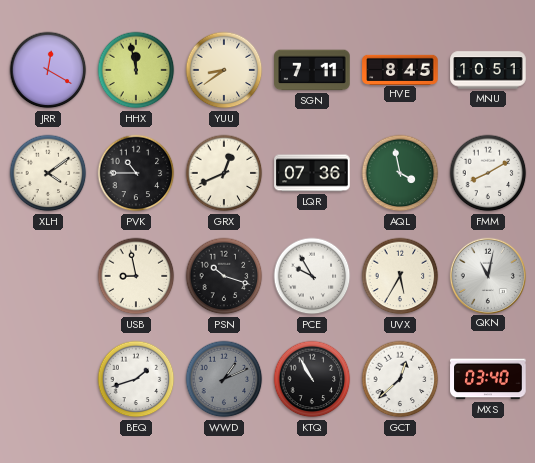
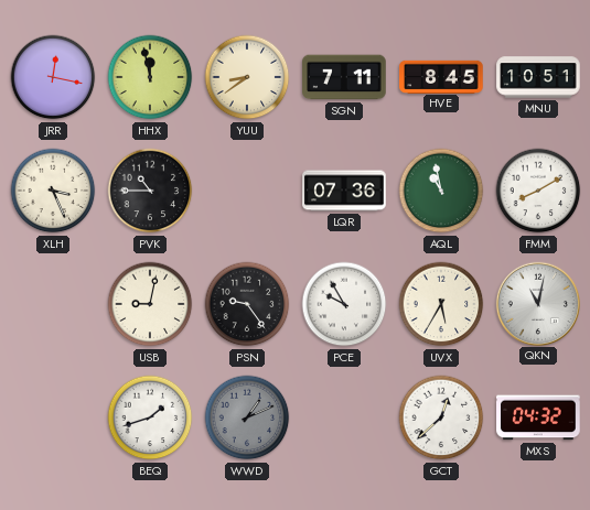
JRR: 12:20 -> 12:17
XLH: 4:09 -> 3:26
GRX: 12:41 -> none
AQL: 3:58 -> 10:58
USB: 8:58 -> 9:02
PSN: 10:18 -> 9:24
KTQ: 10:55 -> none
MXS: 03:40 -> 04:32
